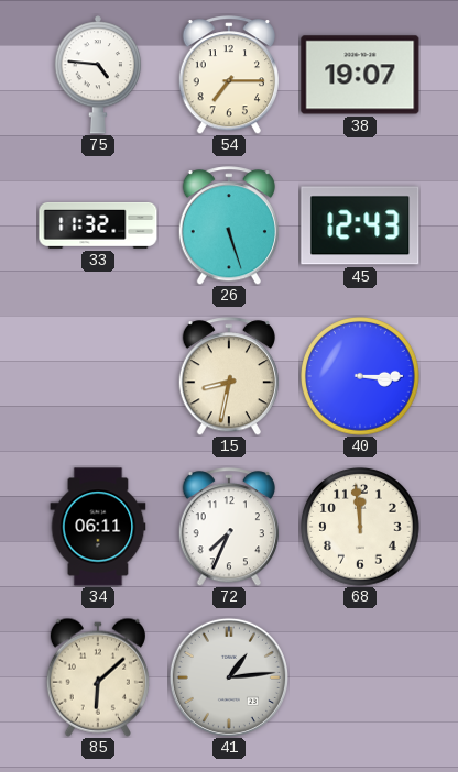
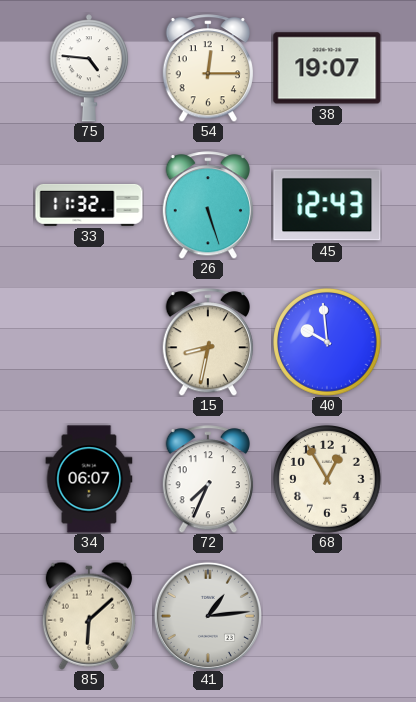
54: 7:15 -> 12:15
40: 3:15 -> 9:59
34: 06:11 -> 06:07
68: 11:59 -> 12:55
